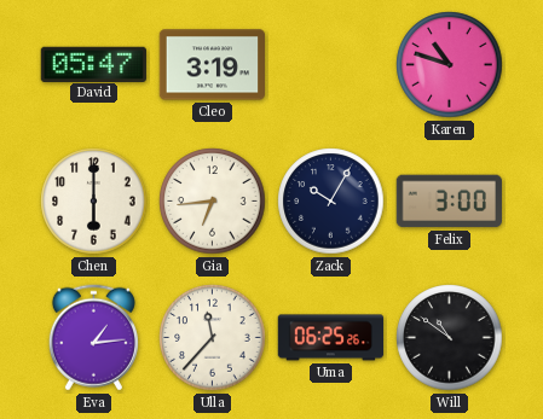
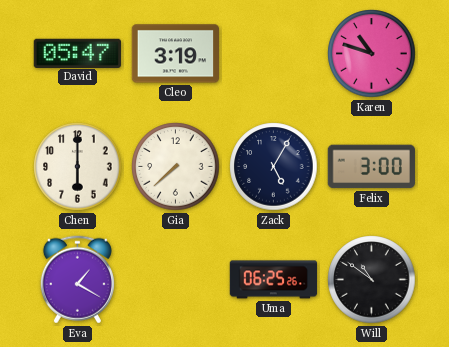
Gia: 6:44 -> 7:38
Zack: 10:05 -> 5:05
Eva: 1:14 -> 1:20
Ulla: 11:37 -> none
